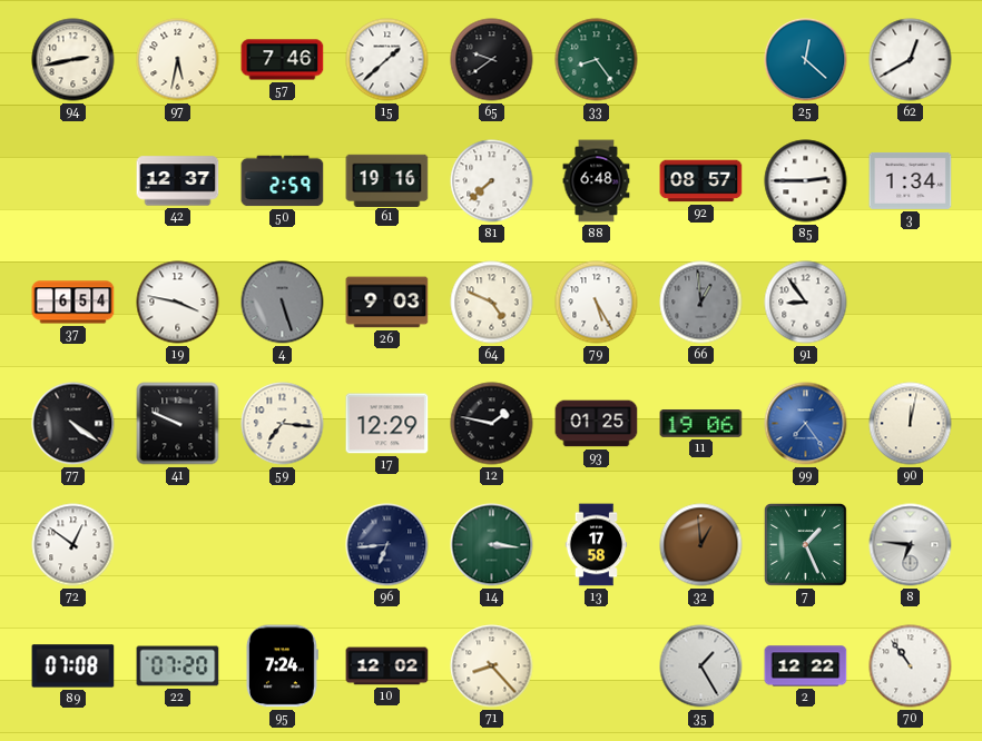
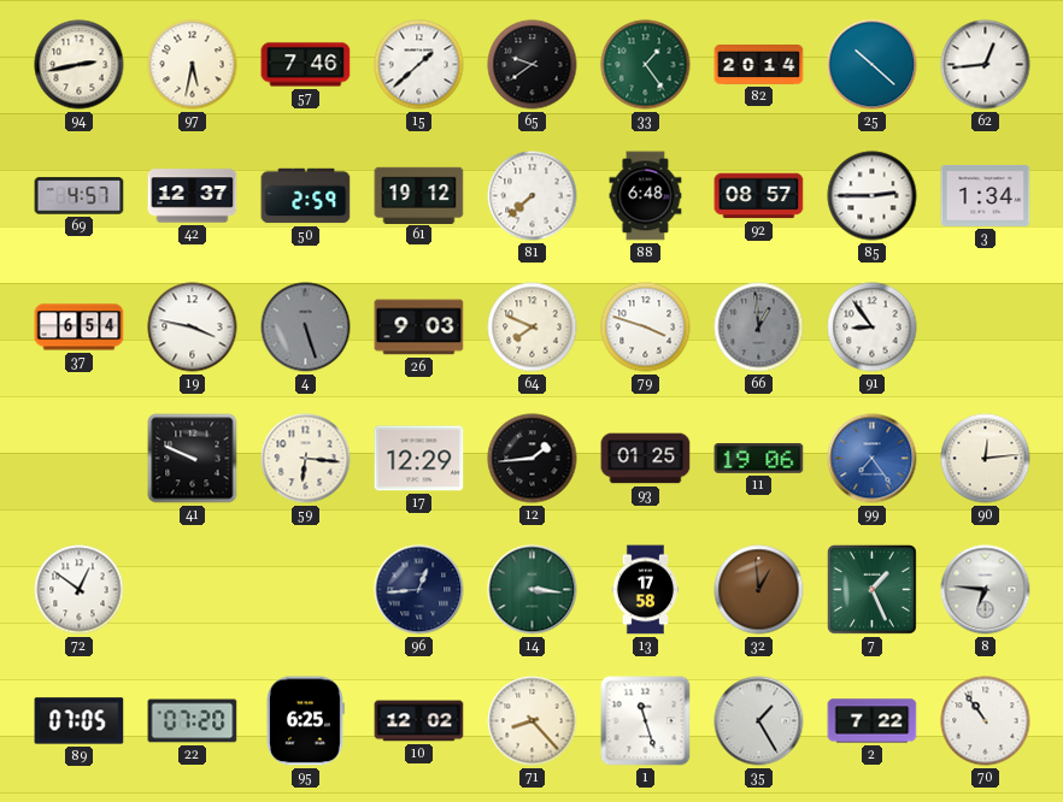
33: 8:24 -> 1:24
82: none -> 20:14
25: 12:22 -> 10:22
62: 12:40 -> 12:44
69: none -> 4:57
61: 19:16 -> 19:12
64: 4:49 -> 7:49
79: 5:25 -> 3:48
77: 4:21 -> none
59: 7:16 -> 6:16
12: 1:47 -> 1:44
90: 12:02 -> 12:14
96: 6:44 -> 12:44
89: 07:08 -> 07:05
95: 7:24 -> 6:25
1: none -> 11:27
2: 12:22 -> 7:22
